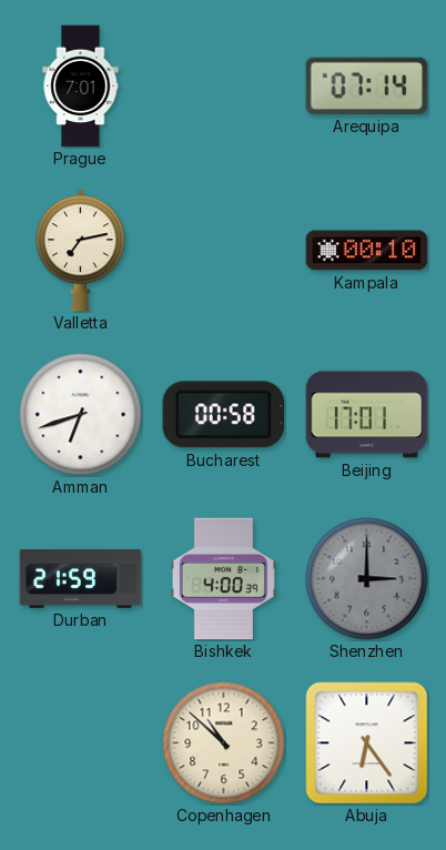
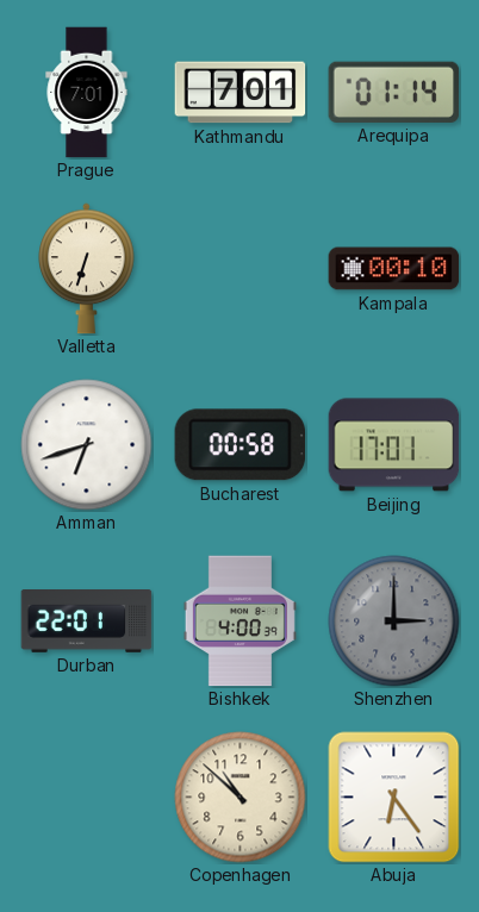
Kathmandu: none -> 7:01
Arequipa: 07:14 -> 01:14
Valletta: 7:13 -> 6:33
Durban: 21:59 -> 22:01
